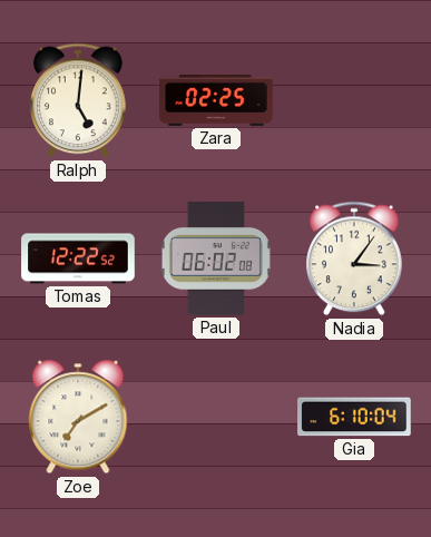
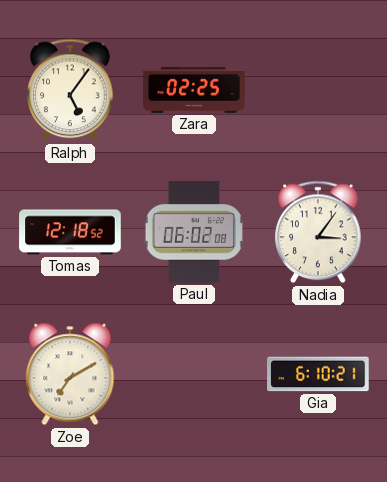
Ralph: 5:01 -> 5:06
Tomas: 12:22 -> 12:18
Gia: 6:10:04 -> 6:10:21
